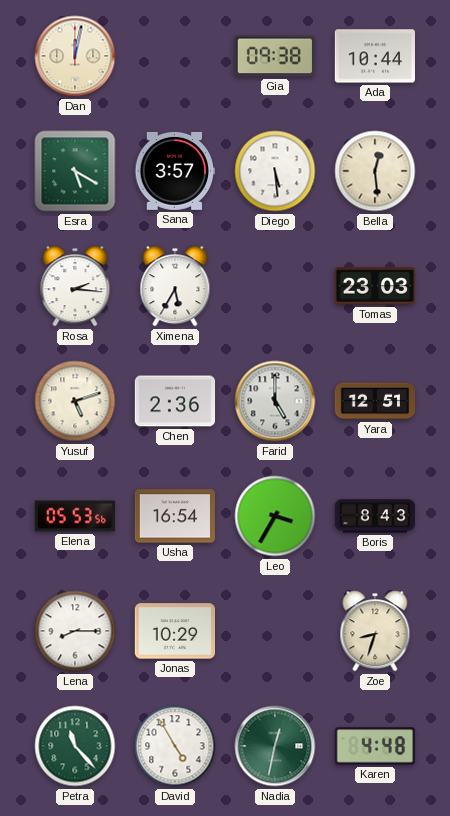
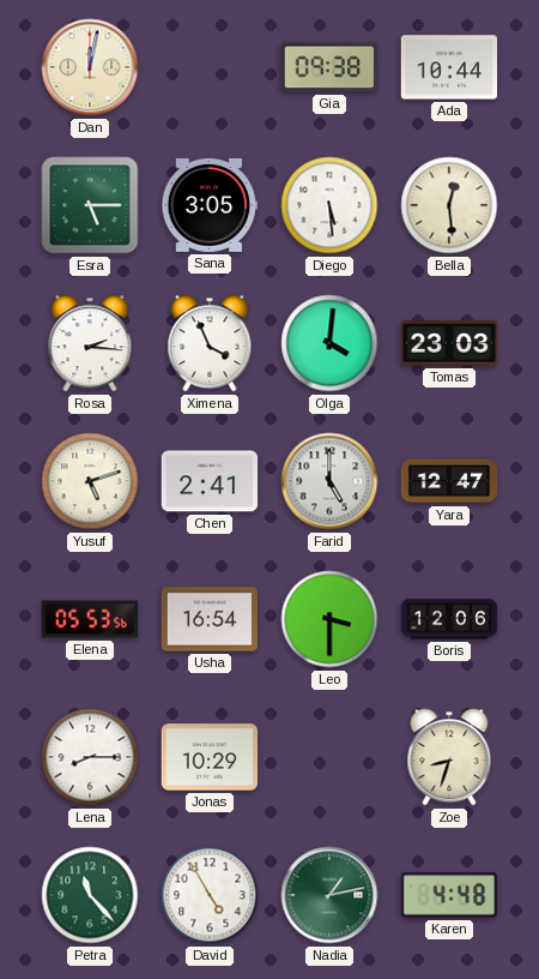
Esra: 5:20 -> 5:15
Sana: 3:57 -> 3:05
Ximena: 5:35 -> 3:56
Olga: none -> 4:01
Chen: 2:36 -> 2:41
Yara: 12:51 -> 12:47
Leo: 3:35 -> 3:30
Boris: 8:43 -> 12:06
Nadia: 12:32 -> 1:13
